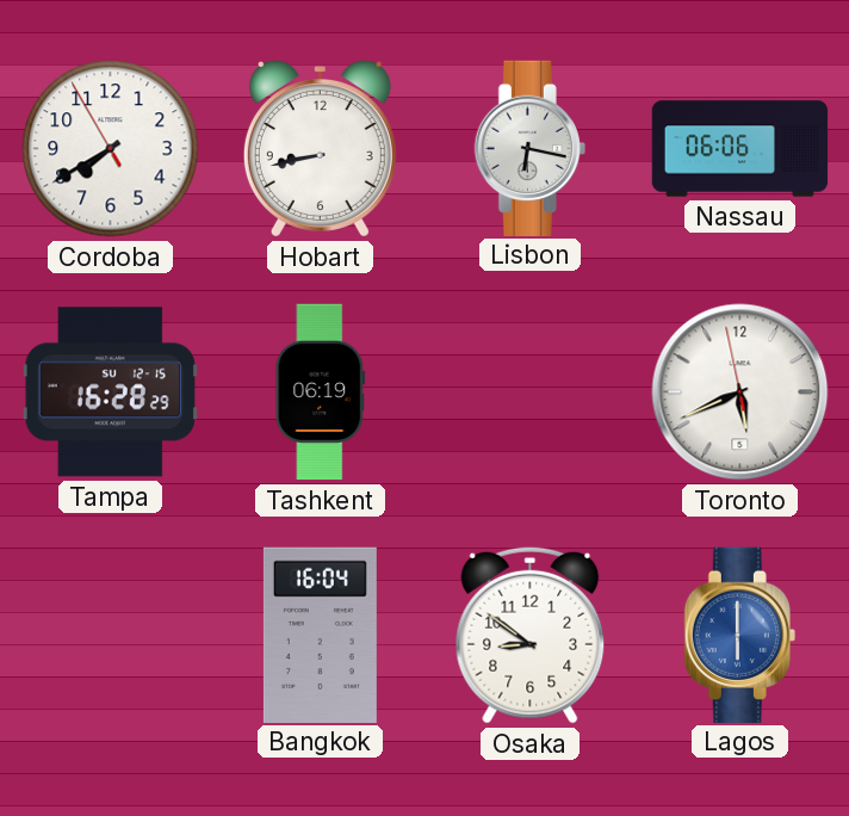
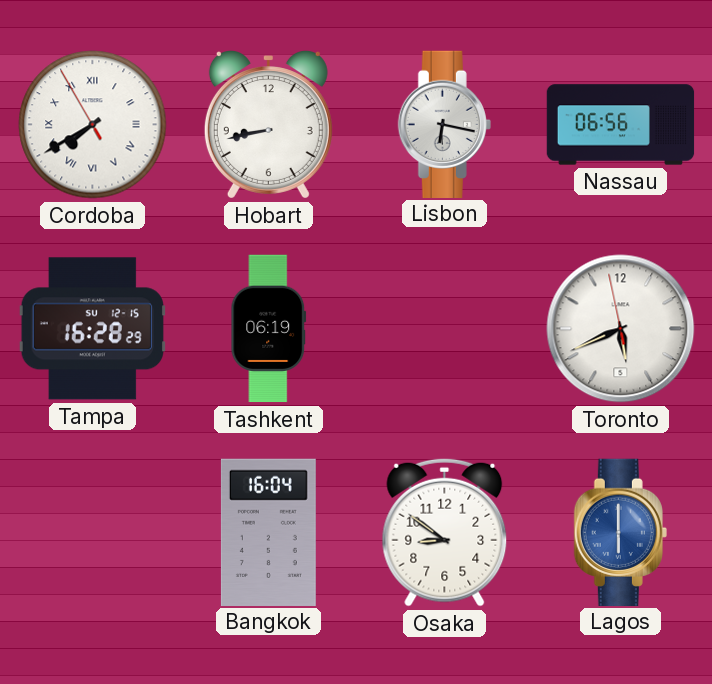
Cordoba numerals: Arabic -> Roman
Nassau: 06:06 -> 06:56
